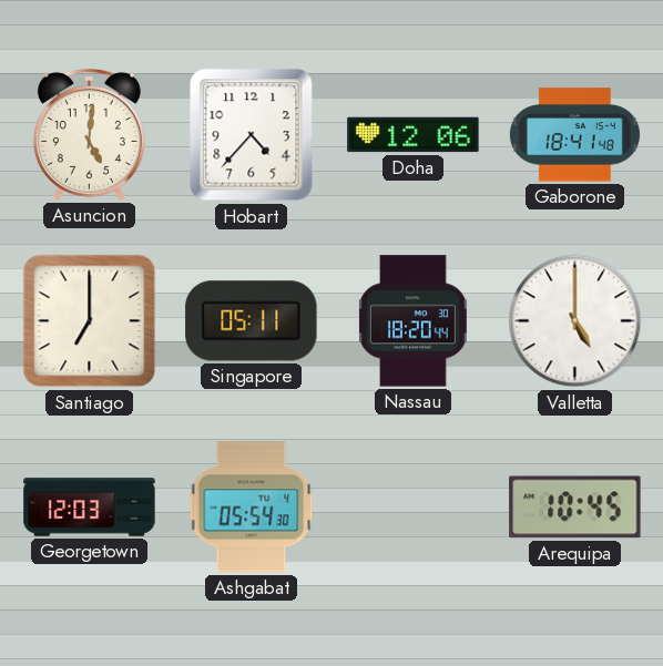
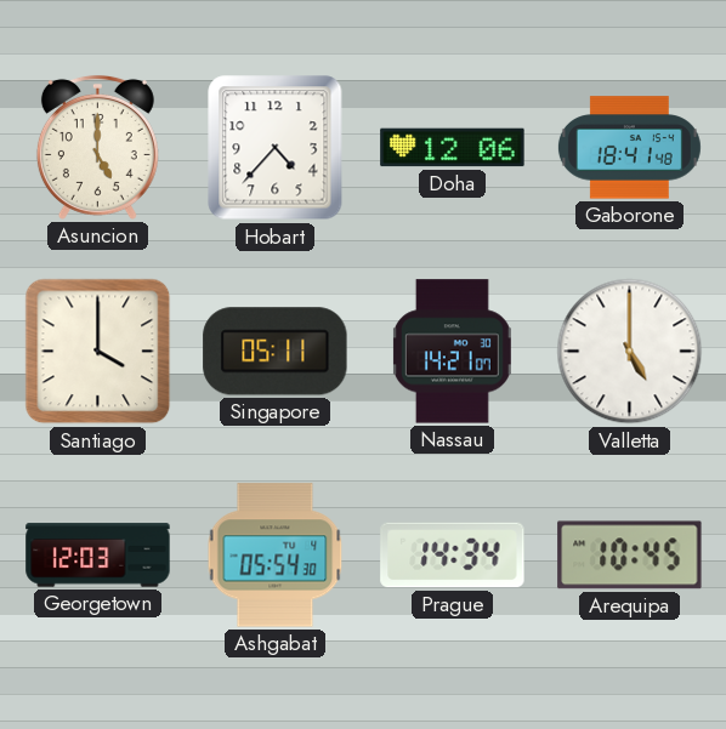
Asuncion: 5:01 -> 5:00
Santiago: 7:00 -> 4:00
Nassau: 18:20 -> 14:21
Prague: none -> 14:34
